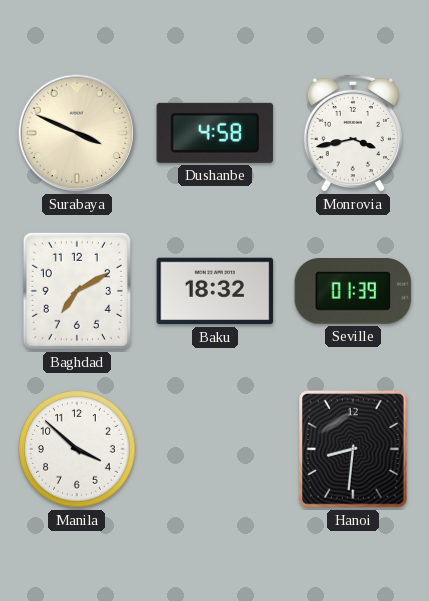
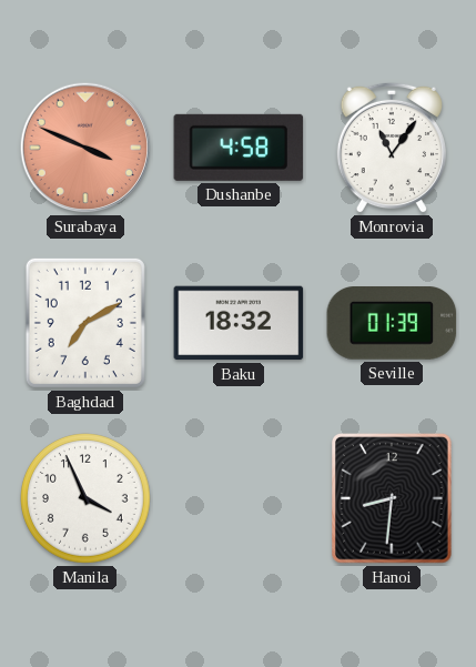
Surabaya dial: cream -> salmon
Monrovia: 3:43 -> 11:06
Manila: 3:52 -> 3:56
